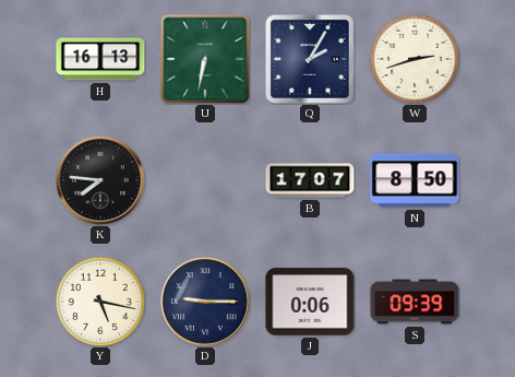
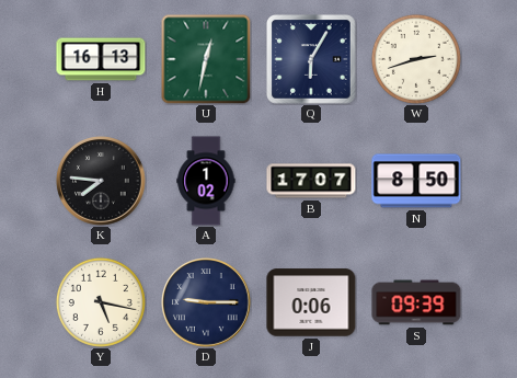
U: 6:32 -> 12:32
Q: 2:05 -> 6:05
A: none -> 1:02
